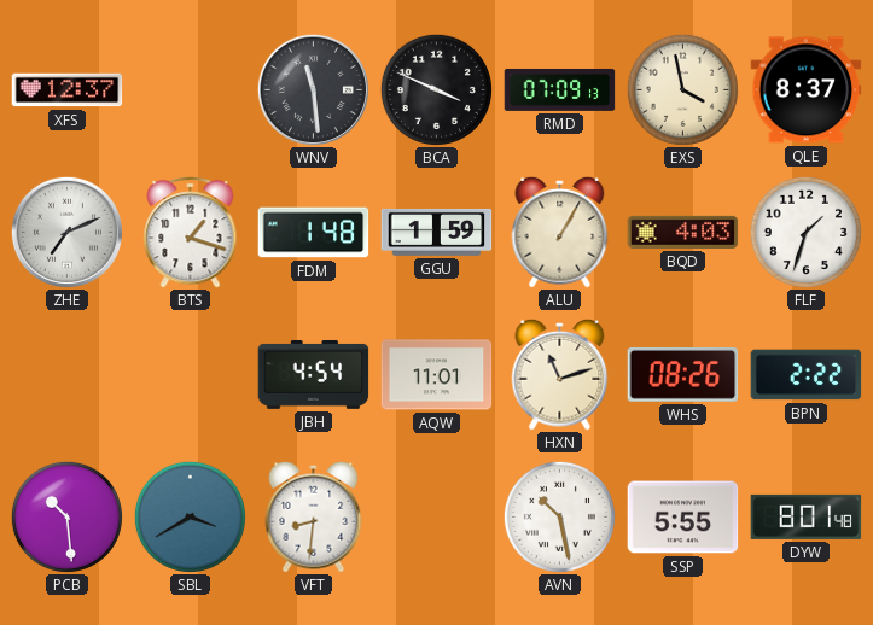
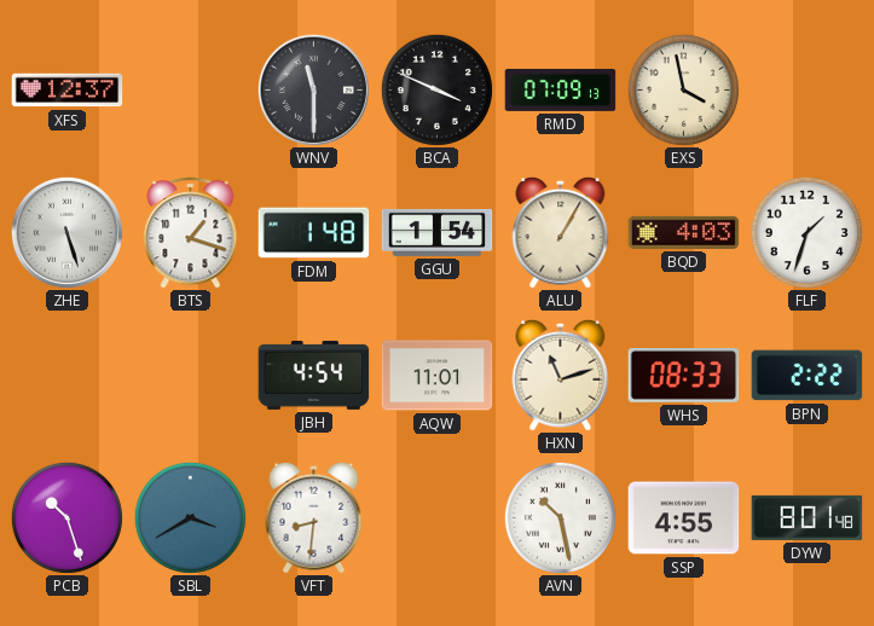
WNV: 11:29 -> 11:30
QLE: 8:37 -> none
ZHE: 7:11 -> 5:27
GGU: 1:59 -> 1:54
WHS: 08:26 -> 08:33
PCB: 10:29 -> 10:27
SSP: 5:55 -> 4:55
